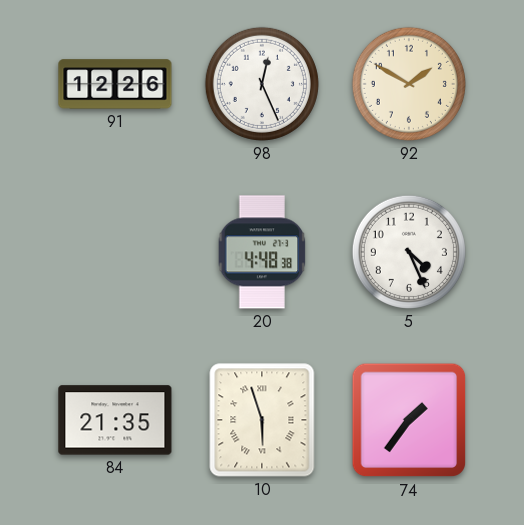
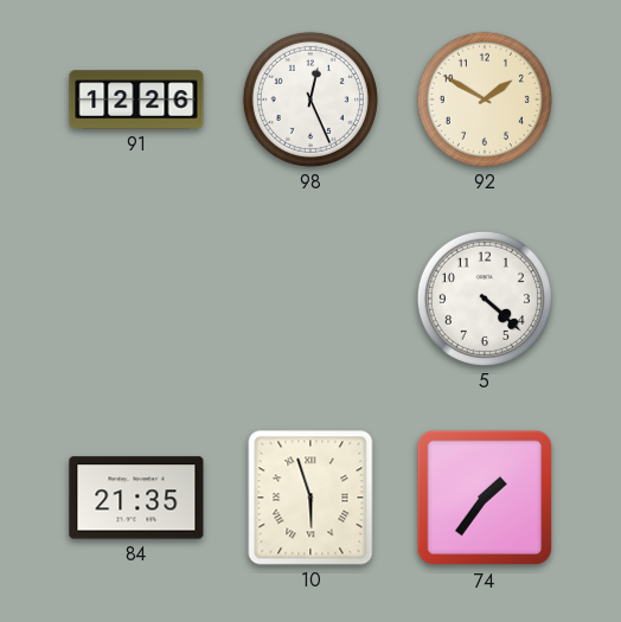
20: 4:48 -> none
5: 4:26 -> 4:22
